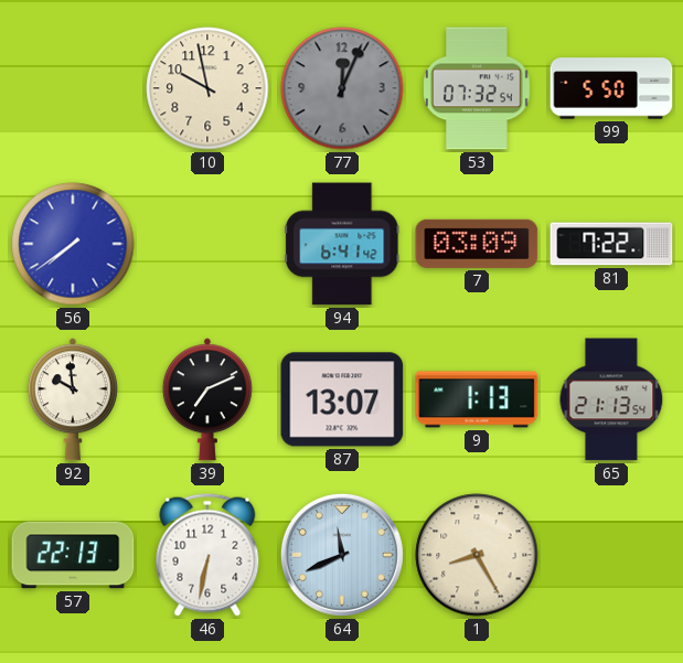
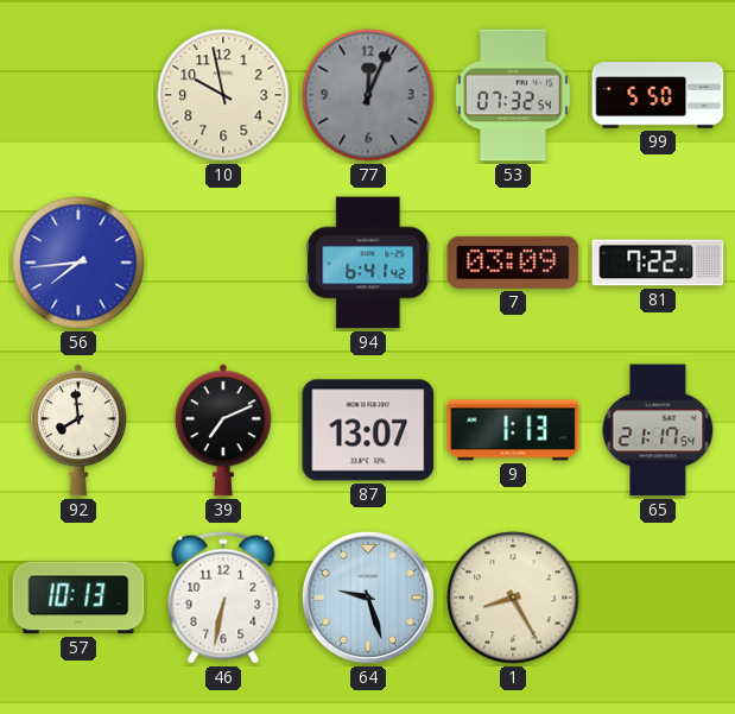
56: 7:39 -> 7:44
92: 9:59 -> 7:59
65: 21:13 -> 21:17
57: 22:13 -> 10:13
64: 11:41 -> 9:27
